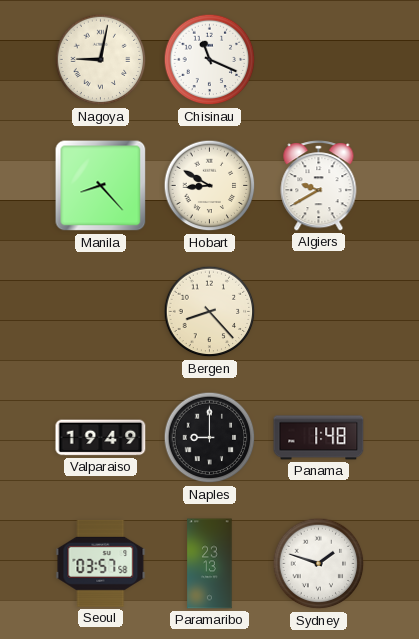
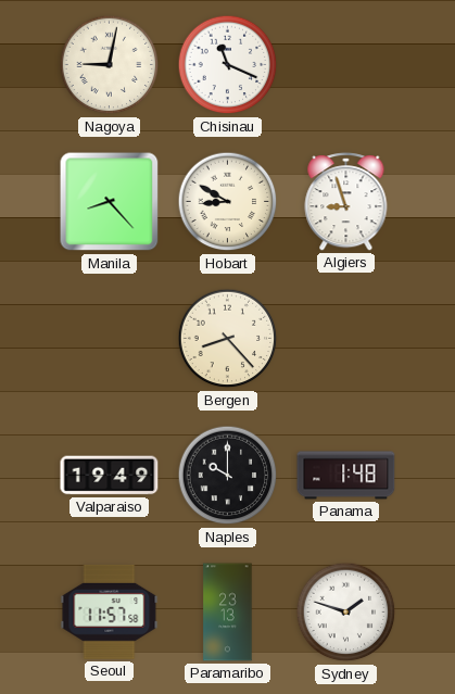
Algiers: 9:40 -> 8:57
Naples: 9:00 -> 10:00
Seoul: 03:57 -> 11:57
